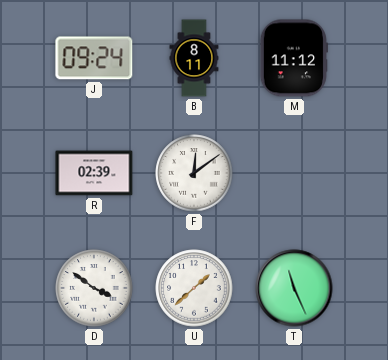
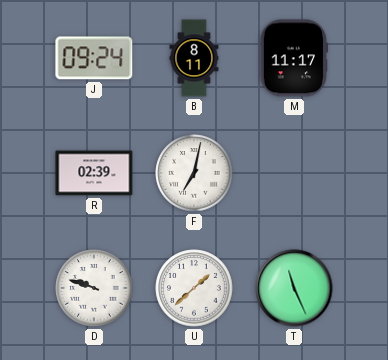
M: 11:12 -> 11:17
F: 12:09 -> 7:02
D: 3:51 -> 9:48
